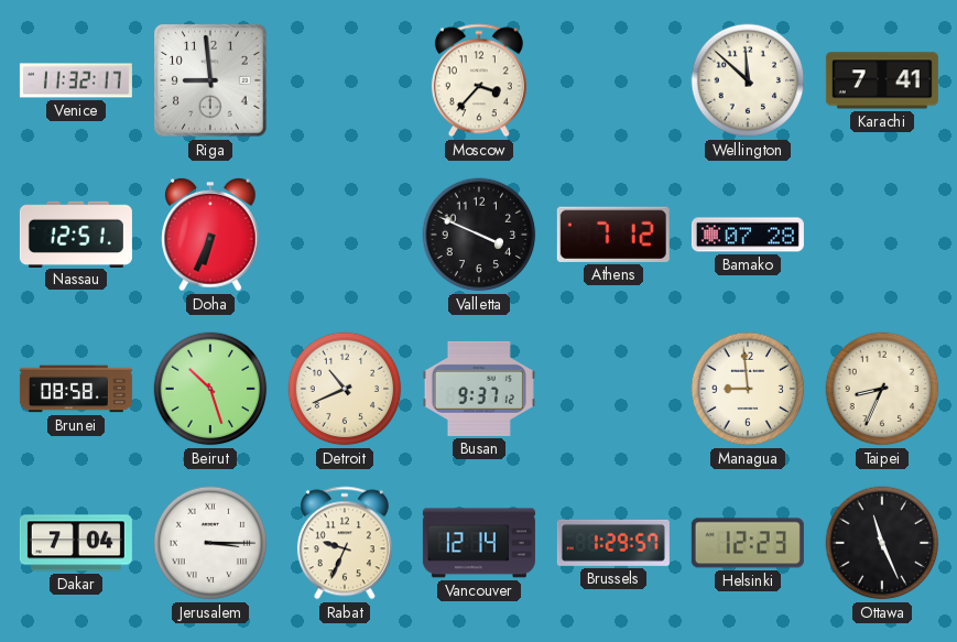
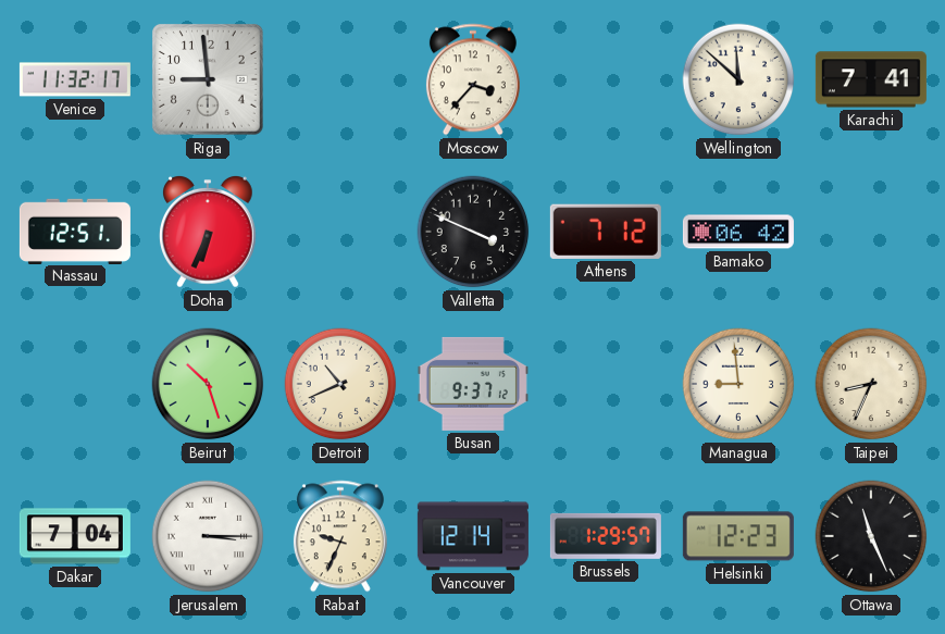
Bamako: 07:28 -> 06:42
Brunei: 08:58 -> none
